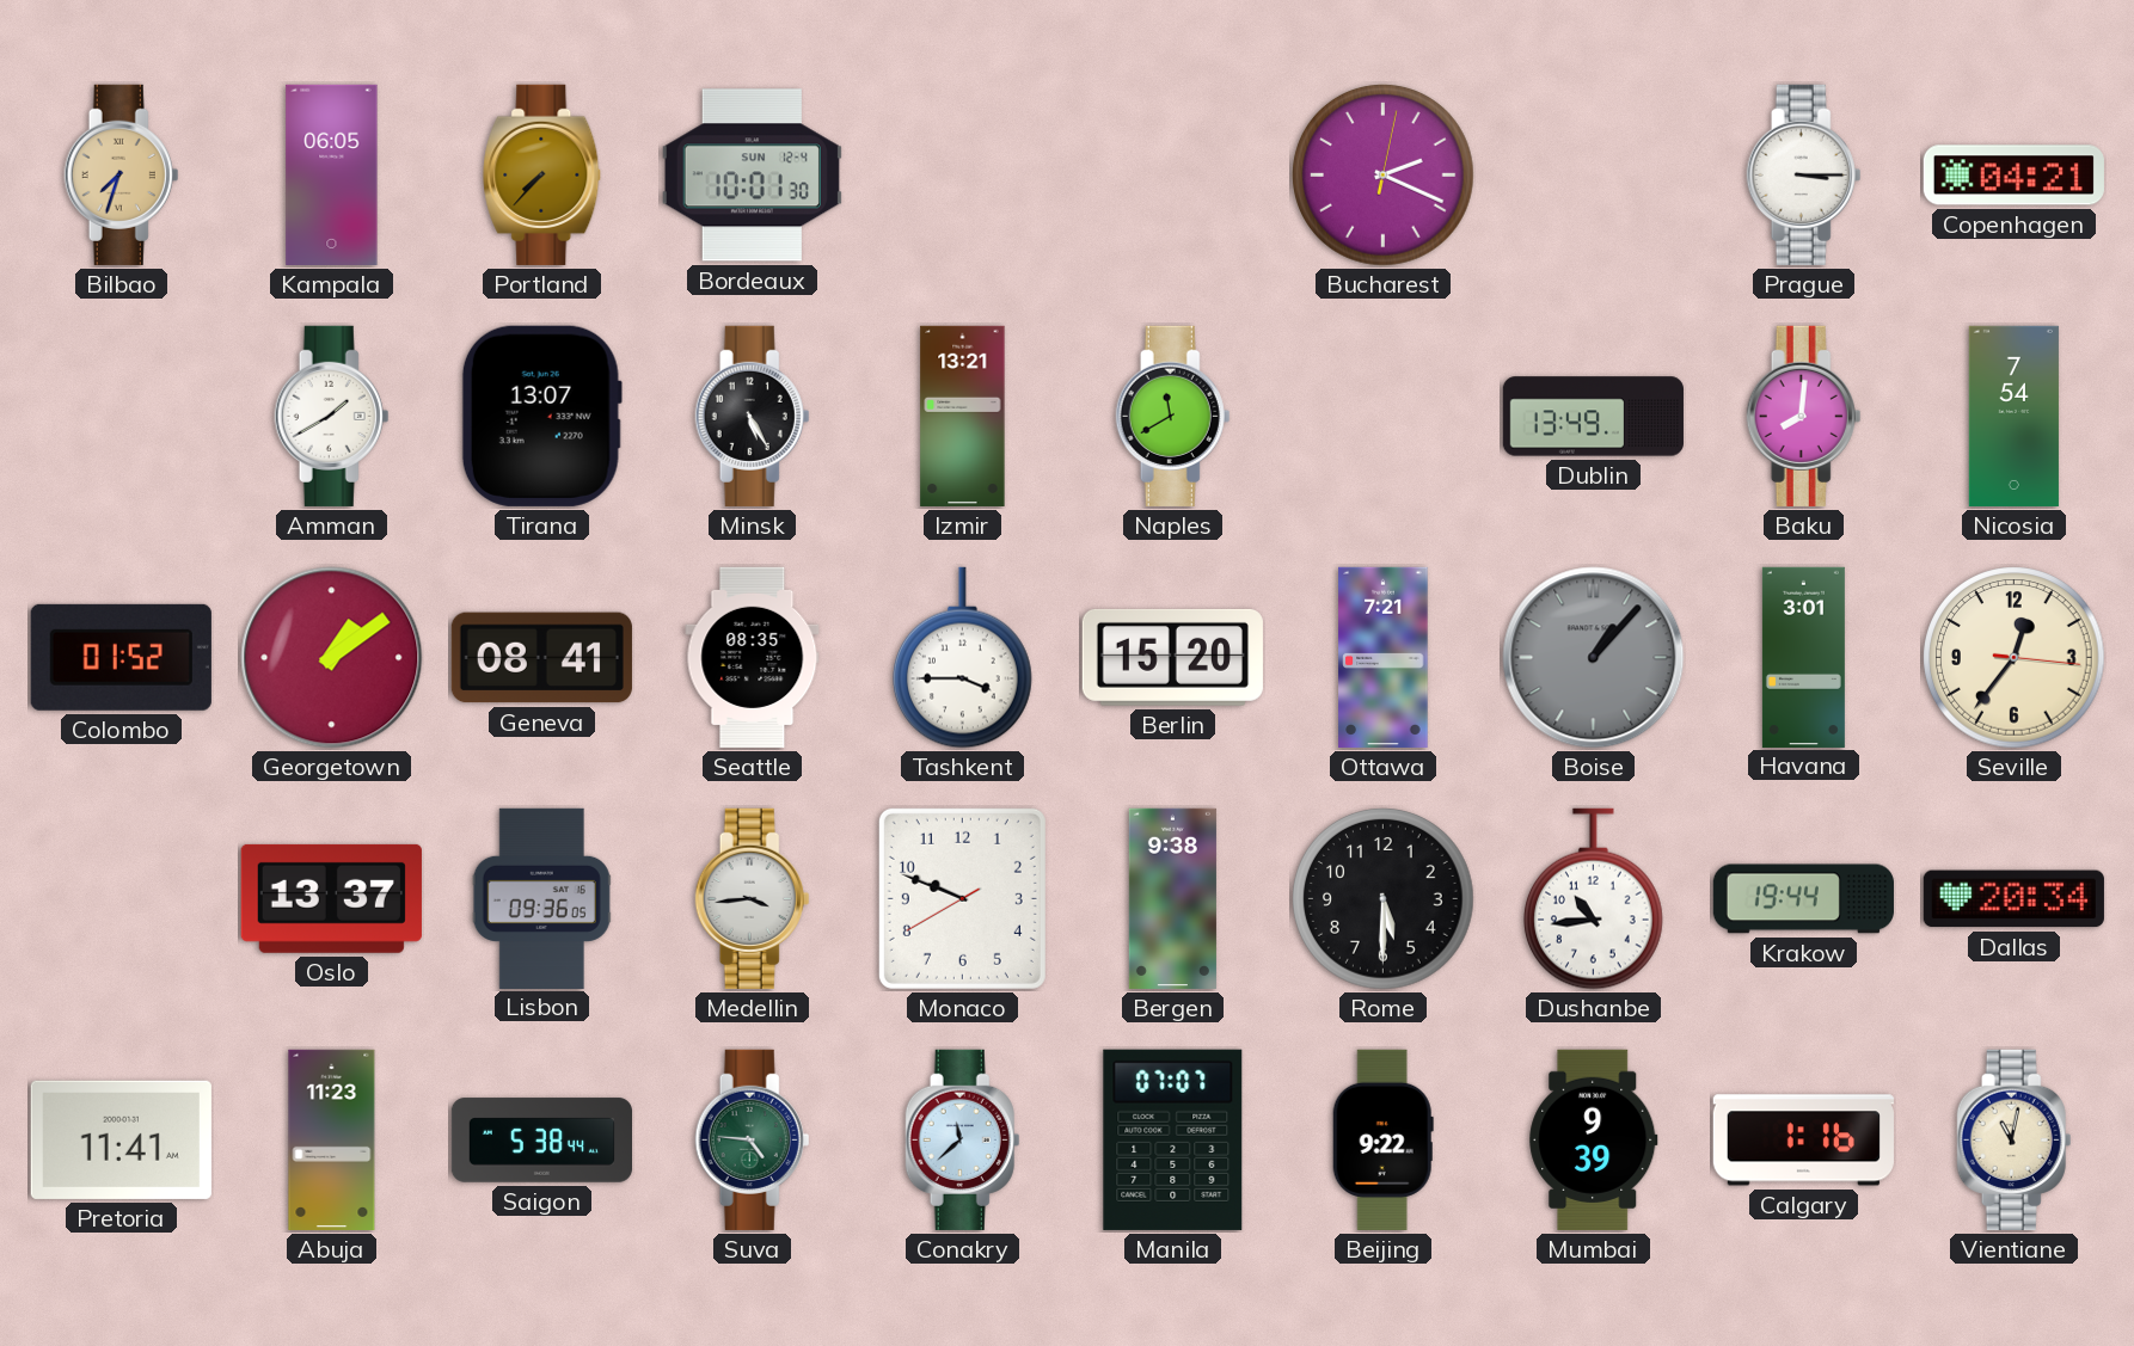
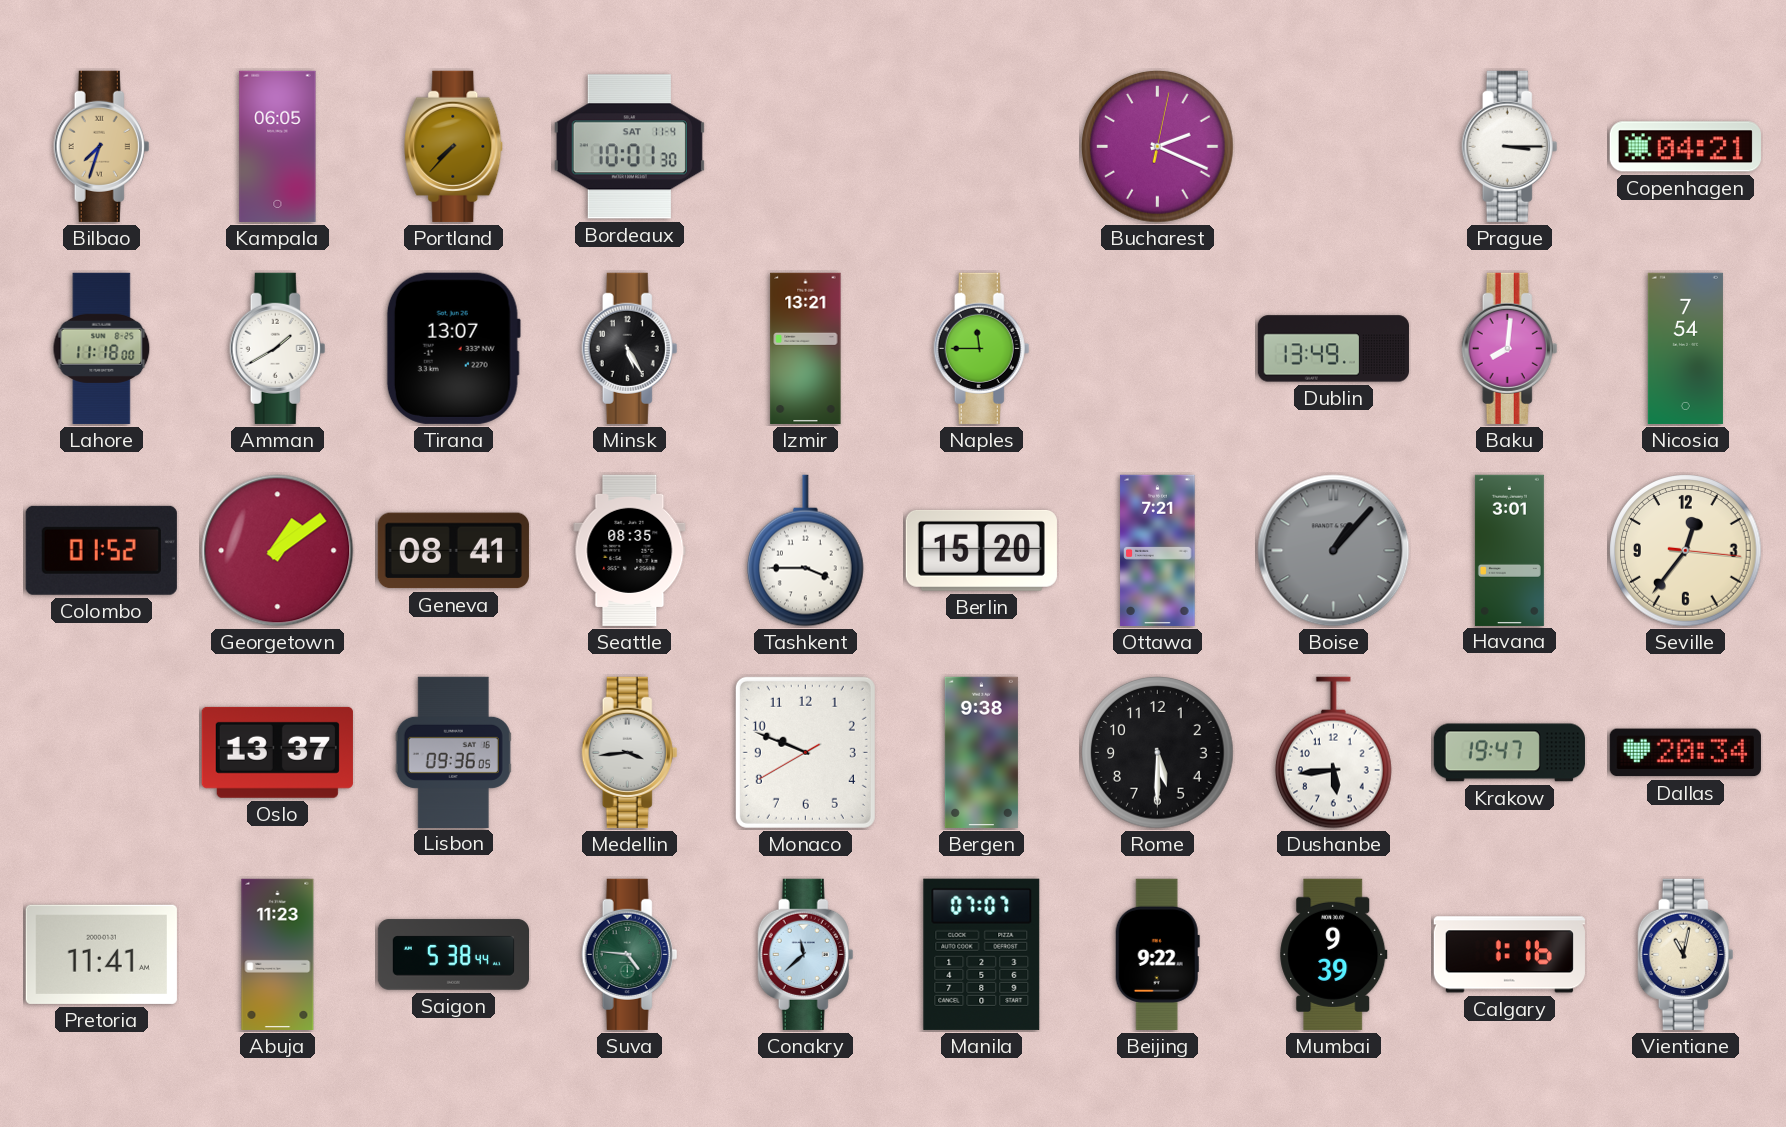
Bordeaux date: SUN 12-4 -> SAT 11-4
Lahore: none -> 11:18
Naples: 11:40 -> 11:45
Dushanbe: 10:44 -> 5:44
Krakow: 19:44 -> 19:47
